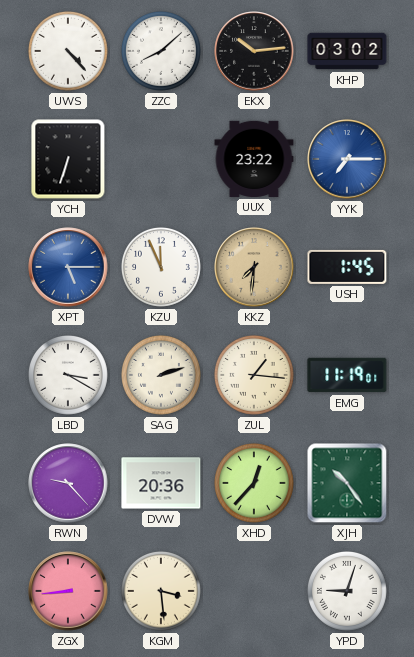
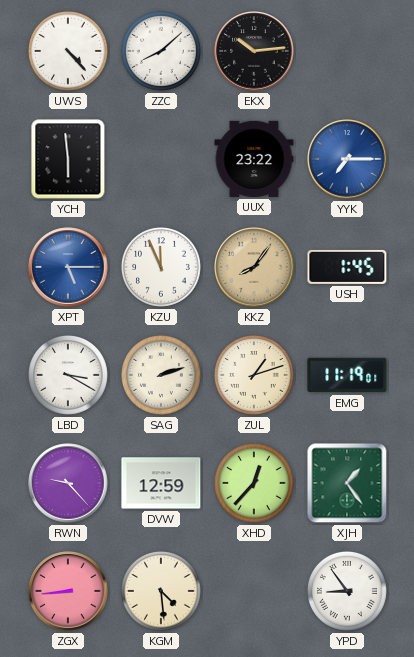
KHP: 03:02 -> none
YCH: 6:33 -> 5:59
KKZ: 7:31 -> 8:06
ZUL: 1:16 -> 1:12
DVW: 20:36 -> 12:59
XJH: 10:24 -> 1:24
KGM: 3:29 -> 4:29
YPD: 9:03 -> 8:54
